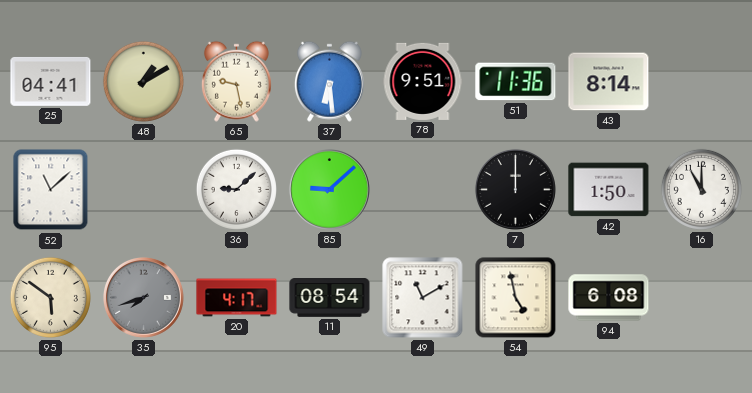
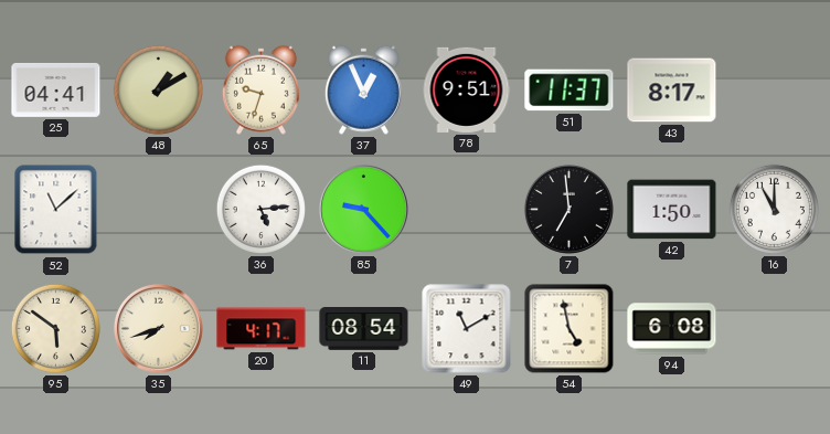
65: 9:28 -> 9:33
37: 6:29 -> 12:56
51: 11:36 -> 11:37
43: 8:14 -> 8:17
36: 9:08 -> 5:14
85: 9:08 -> 9:23
7: 12:00 -> 6:59
35 dial: grey -> cream
